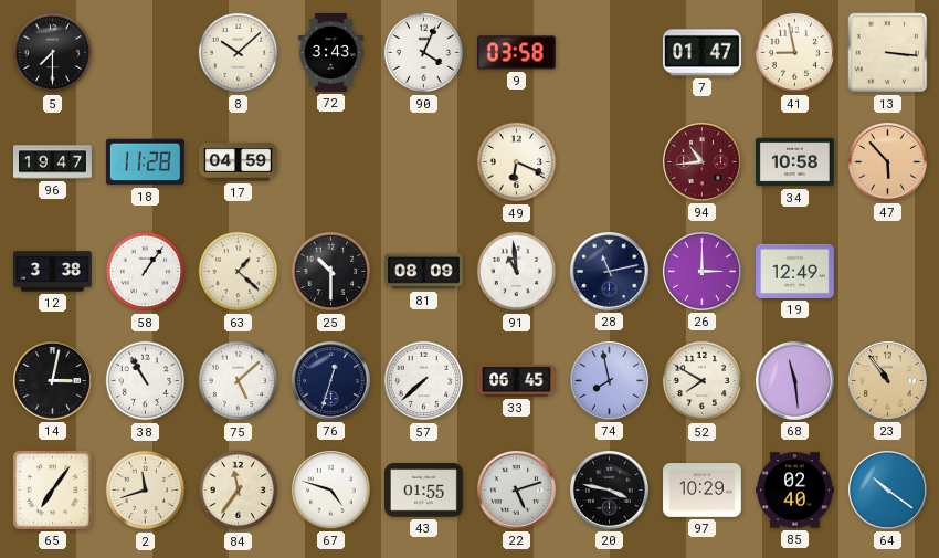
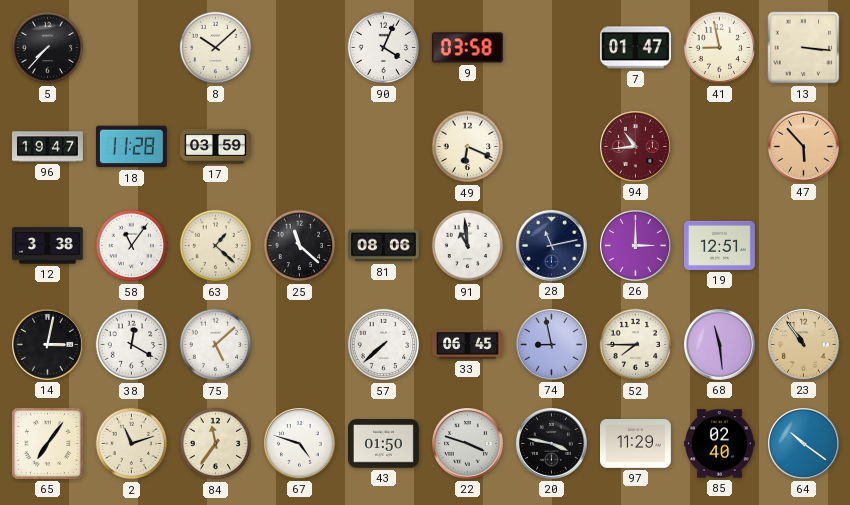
5: 7:30 -> 7:37
72: 3:43 -> none
17: 04:59 -> 03:59
34: 10:58 -> none
58: 1:06 -> 11:06
25: 10:30 -> 11:22
81: 08:09 -> 08:06
19: 12:49 -> 12:51
38: 10:55 -> 12:20
76: 12:33 -> none
74: 7:58 -> 8:58
52: 7:50 -> 7:45
2: 11:42 -> 11:12
43: 01:55 -> 01:50
22: 5:12 -> 3:48
97: 10:29 -> 11:29
